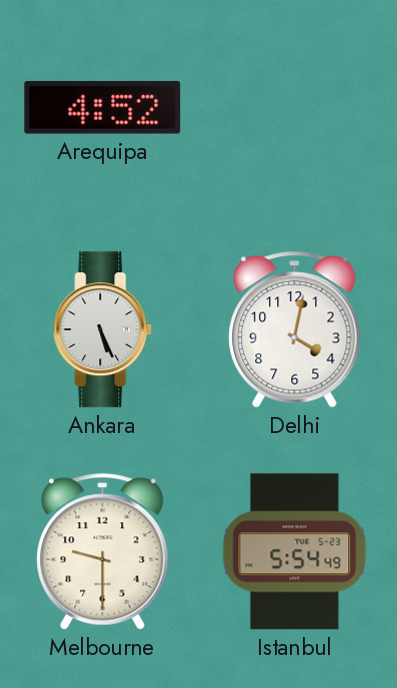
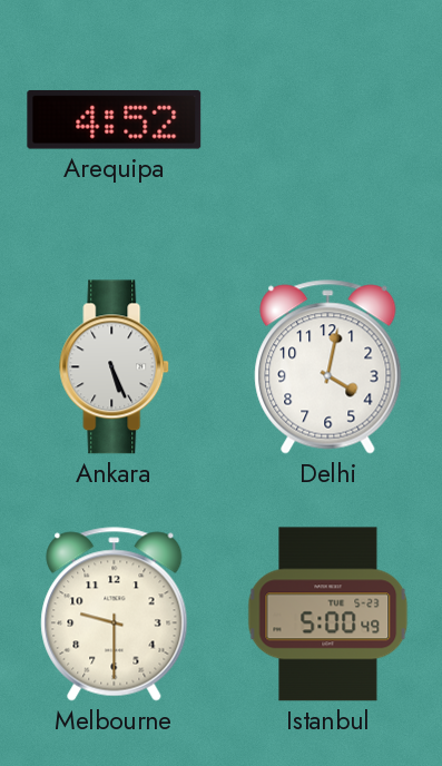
Istanbul: 5:54 -> 5:00
